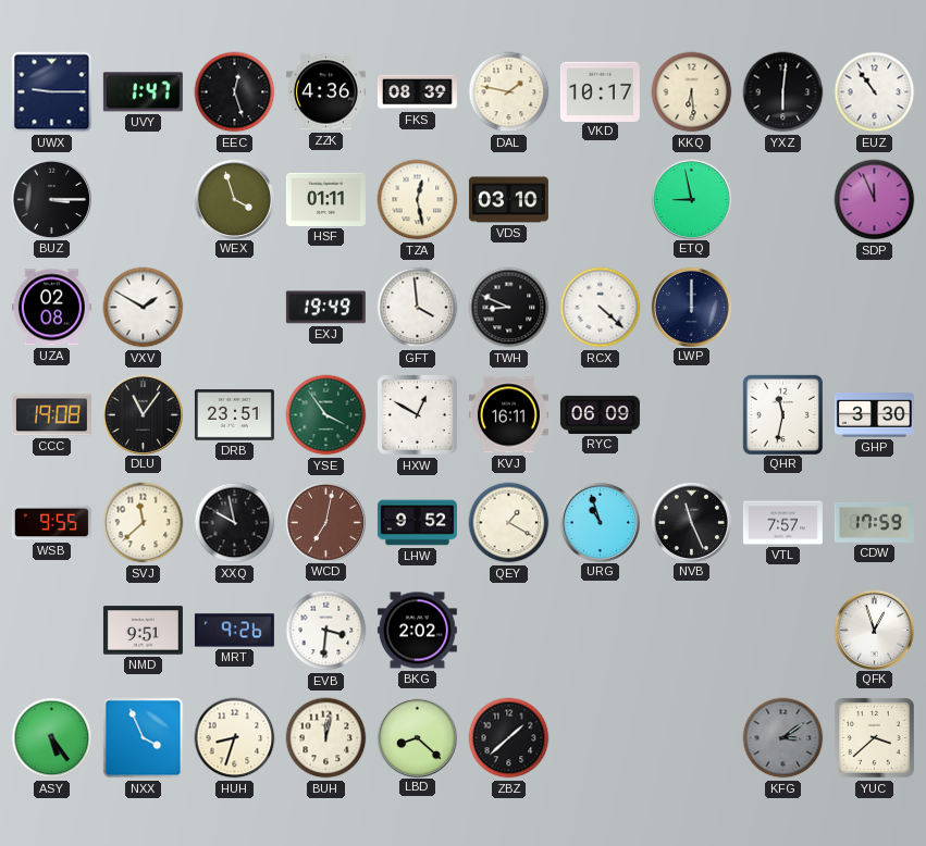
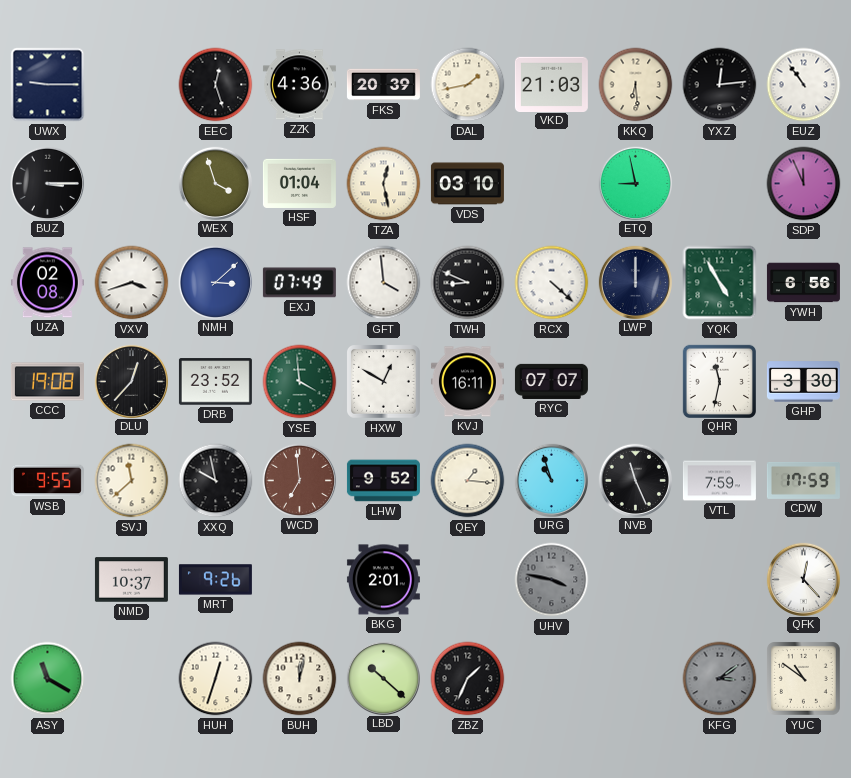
UVY: 1:47 -> none
FKS: 08:39 -> 20:39
DAL: 1:47 -> 1:43
VKD: 10:17 -> 21:03
YXZ: 6:01 -> 12:14
HSF: 01:11 -> 01:04
VXV: 1:50 -> 3:42
NMH: none -> 3:08
EXJ: 19:49 -> 07:49
YQK: none -> 4:55
YWH: none -> 6:56
DLU: 11:06 -> 12:37
DRB: 23:51 -> 23:52
YSE: 3:54 -> 3:59
RYC: 06:09 -> 07:07
WCD: 7:02 -> 6:59
QEY: 1:20 -> 1:16
VTL: 7:57 -> 7:59
NMD: 9:51 -> 10:37
EVB: 3:31 -> none
BKG: 2:02 -> 2:01
UHV: none -> 3:47
QFK: 12:57 -> 12:23
ASY: 5:24 -> 11:20
NXX: 3:56 -> none
HUH: 8:33 -> 12:33
LBD: 8:22 -> 10:22
ZBZ: 1:38 -> 1:34
YUC: 3:38 -> 10:51
